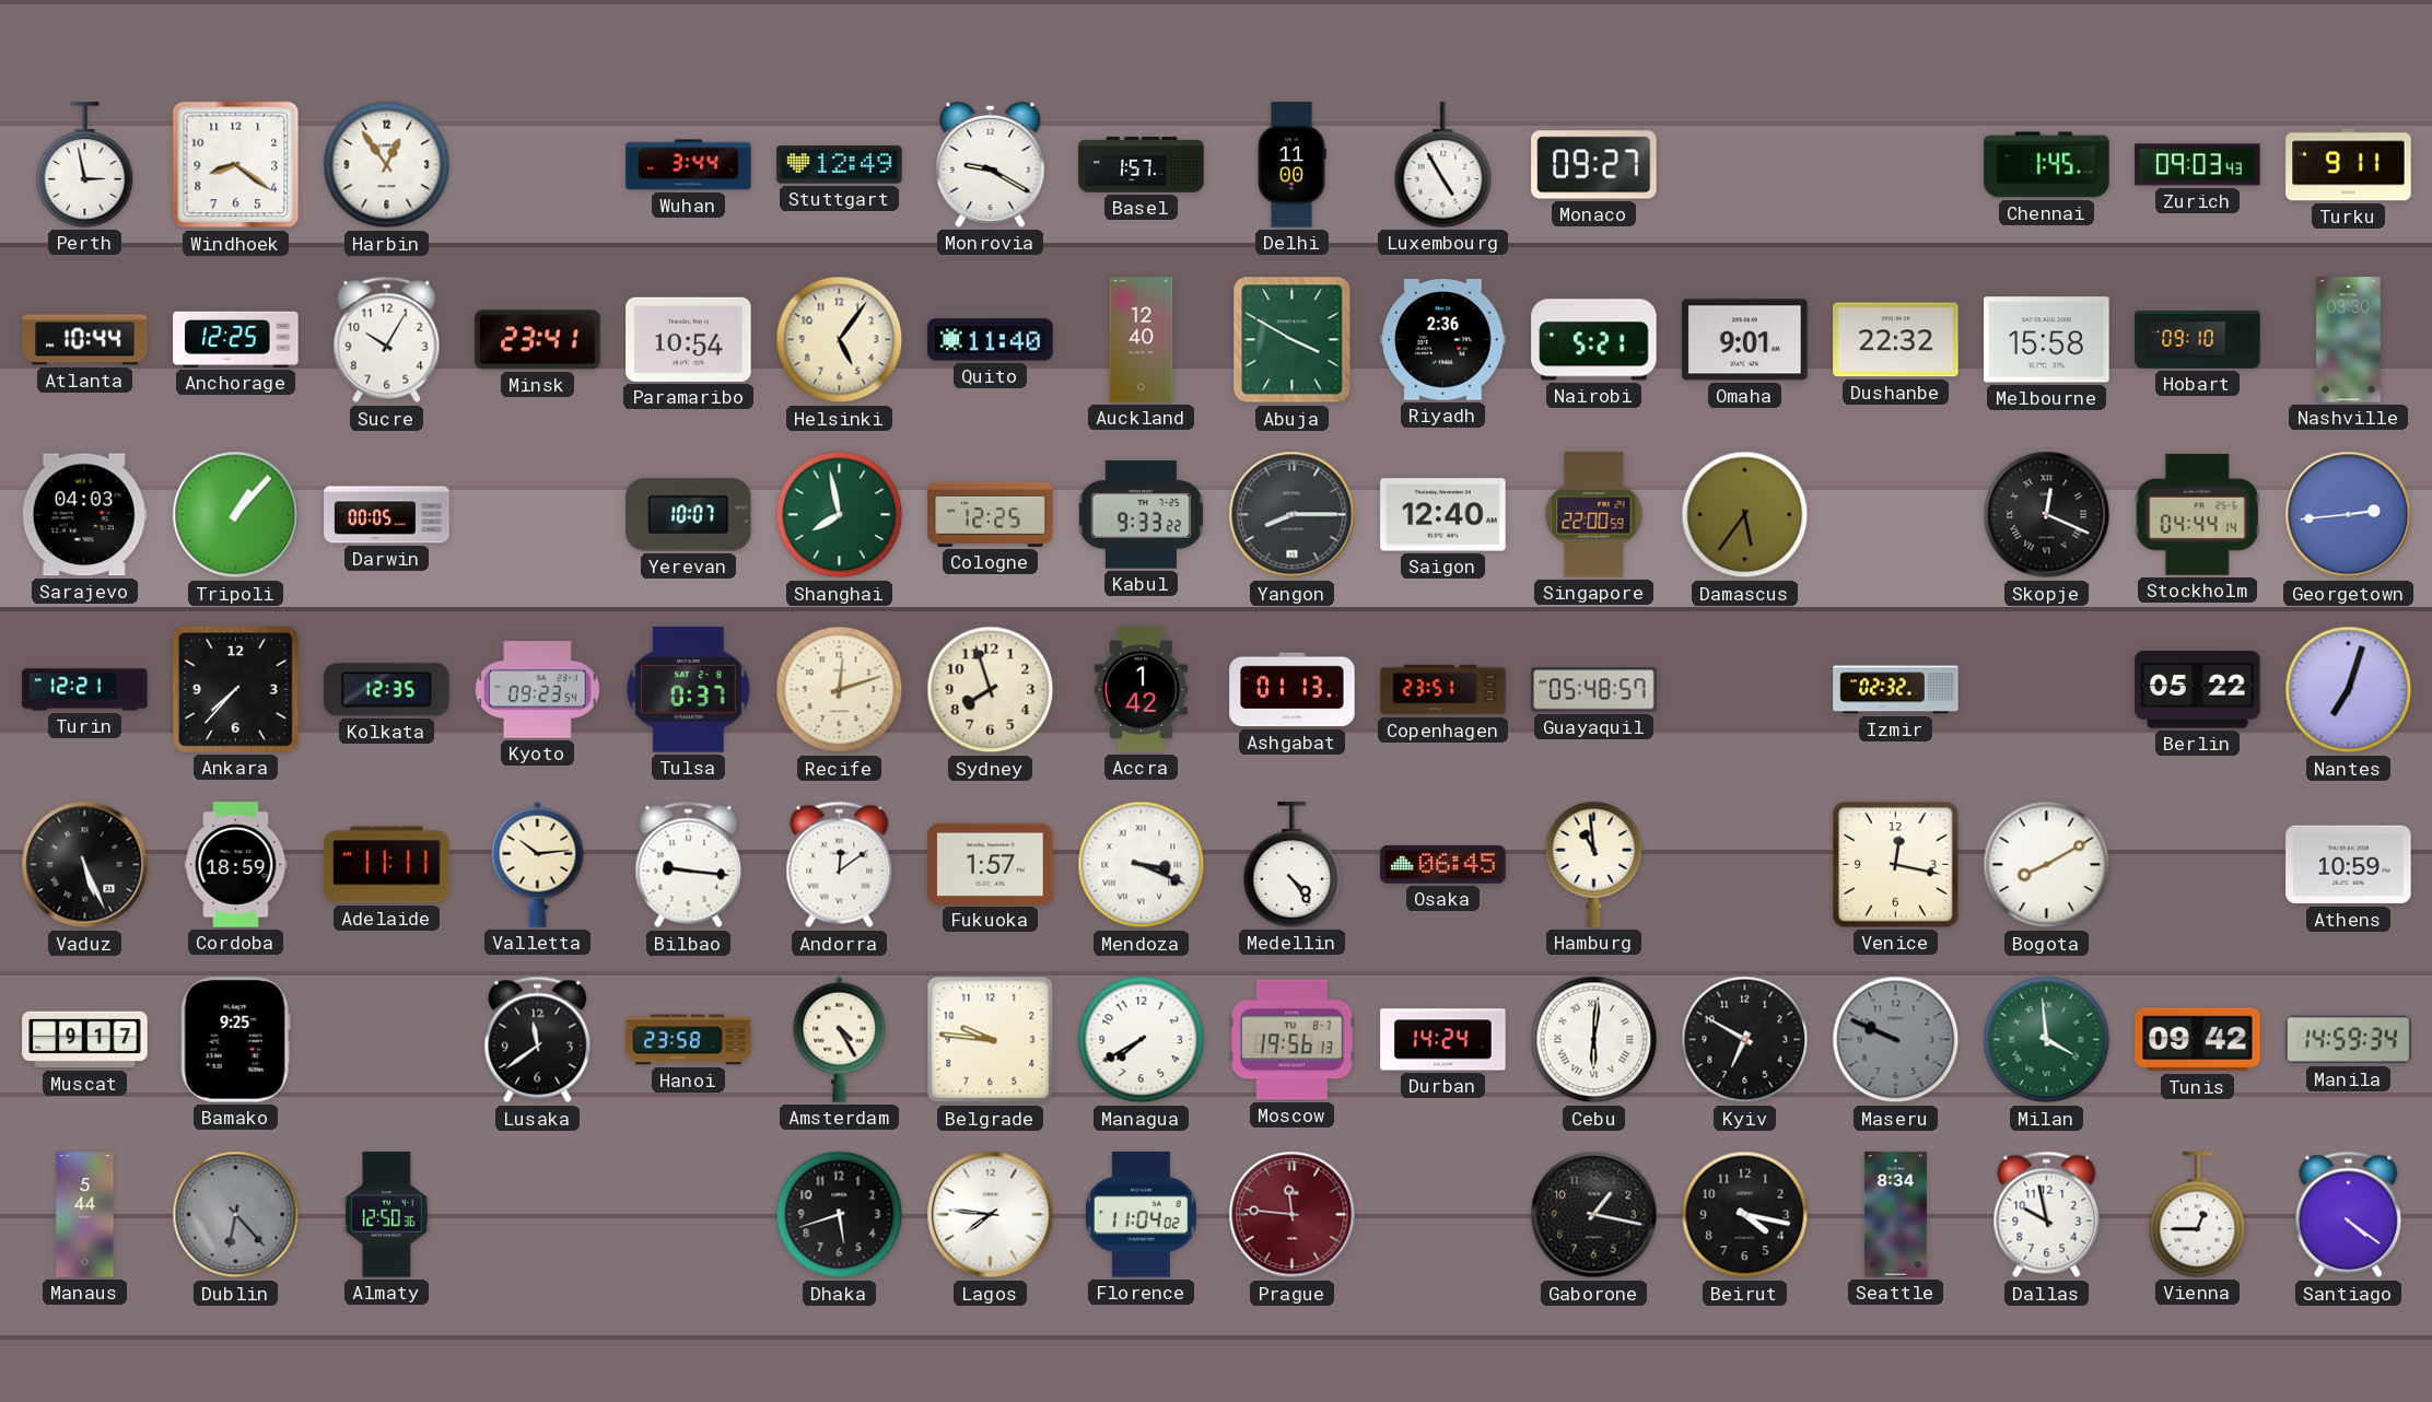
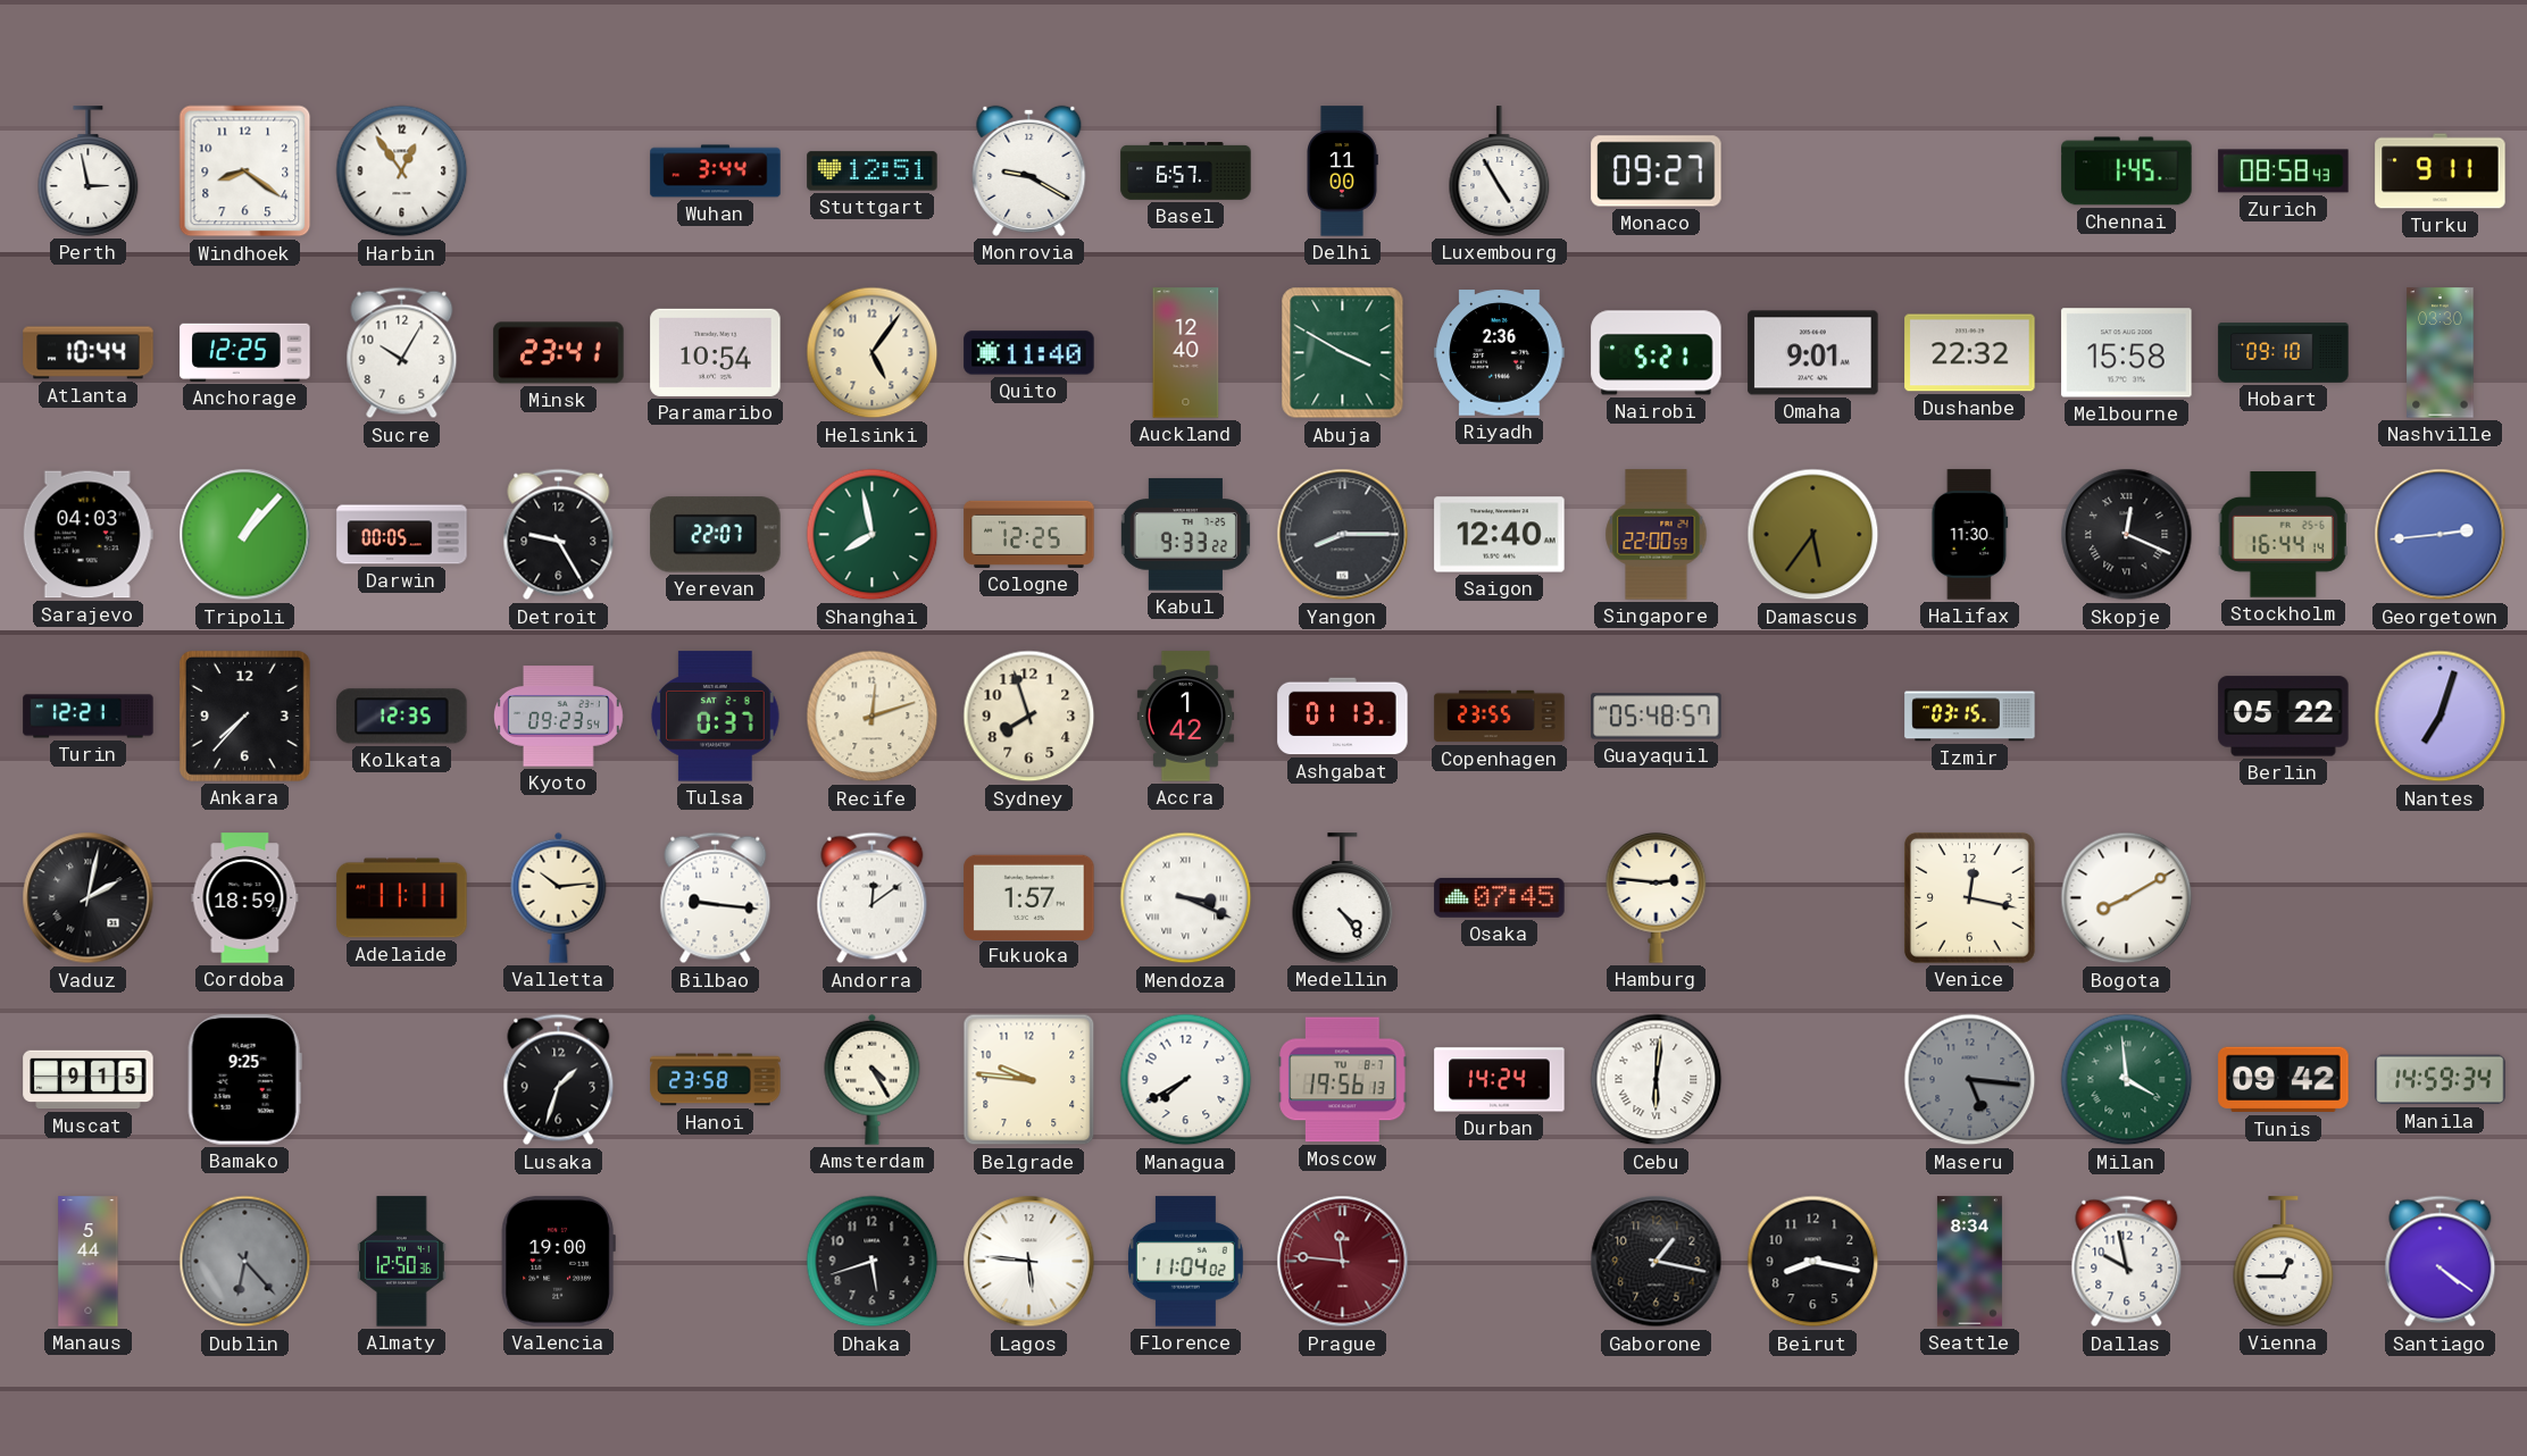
Stuttgart: 12:49 -> 12:51
Basel: 1:57 -> 6:57
Zurich: 09:03 -> 08:58
Detroit: none -> 9:25
Yerevan: 10:07 -> 22:07
Halifax: none -> 11:30
Stockholm: 04:44 -> 16:44
Copenhagen: 23:51 -> 23:55
Izmir: 02:32 -> 03:15
Vaduz: 5:26 -> 2:02
Osaka: 06:45 -> 07:45
Hamburg: 10:59 -> 2:46
Athens: 10:59 -> none
Muscat: 9:17 -> 9:15
Lusaka: 11:39 -> 1:33
Kyiv: 6:50 -> none
Maseru: 9:49 -> 5:16
Valencia: none -> 19:00
Lagos: 7:46 -> 5:46
Beirut: 4:17 -> 8:17
